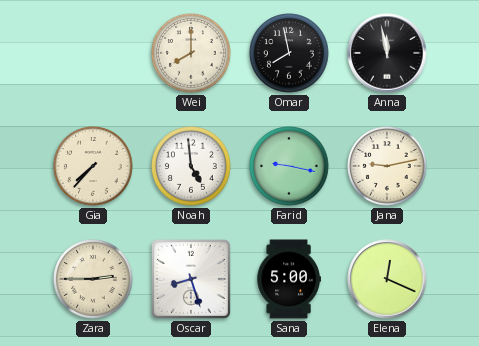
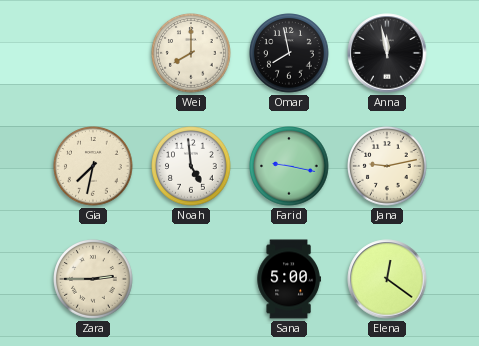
Gia: 7:37 -> 7:32
Oscar: 8:27 -> none
Elena: 12:19 -> 12:21
